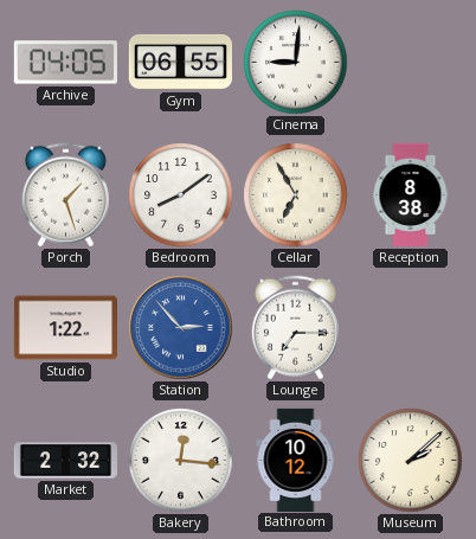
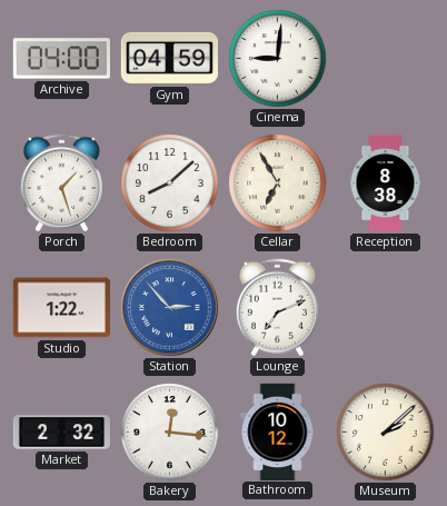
Archive: 04:05 -> 04:00
Gym: 06:55 -> 04:59
Bedroom: 8:09 -> 8:08
Lounge: 7:15 -> 7:11
